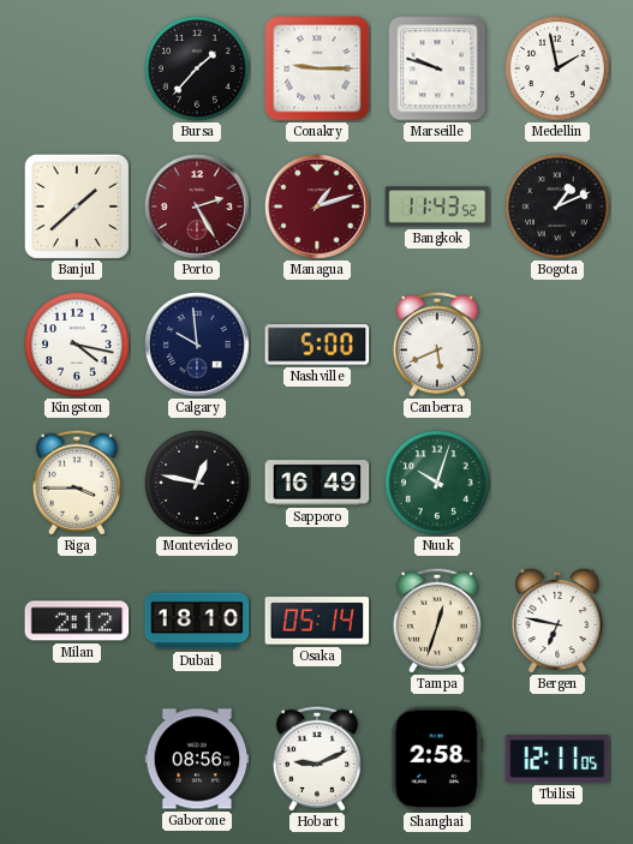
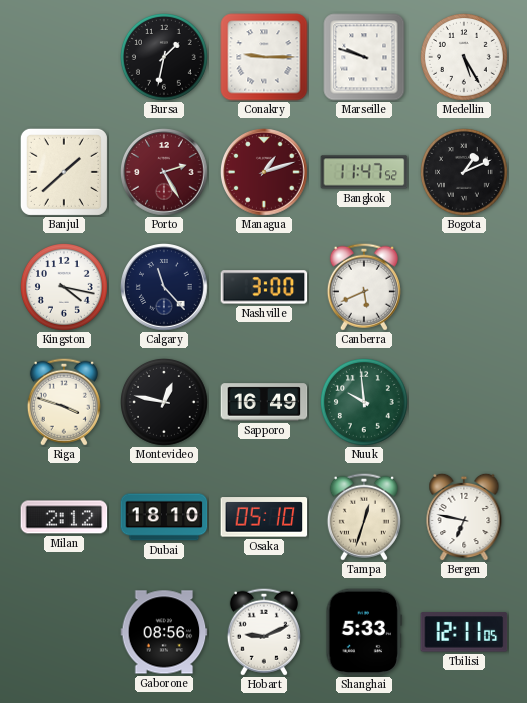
Bursa: 1:37 -> 1:32
Medellin: 1:58 -> 5:25
Bangkok: 11:43 -> 11:47
Calgary: 9:59 -> 11:23
Nashville: 5:00 -> 3:00
Riga: 3:45 -> 3:48
Nuuk: 10:03 -> 9:59
Osaka: 05:14 -> 05:10
Shanghai: 2:58 -> 5:33
